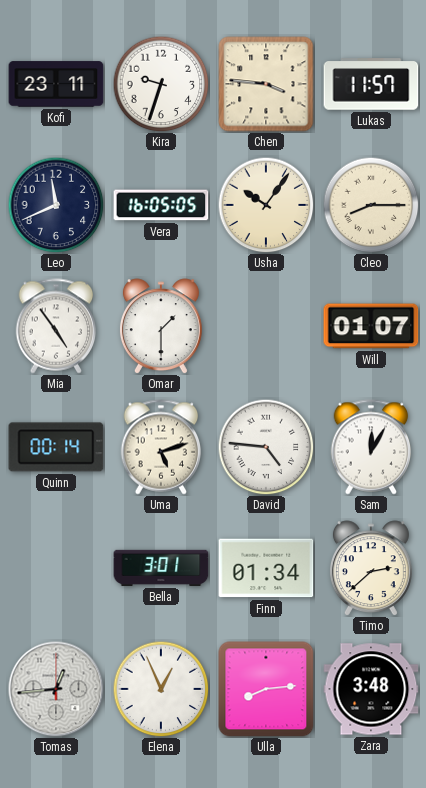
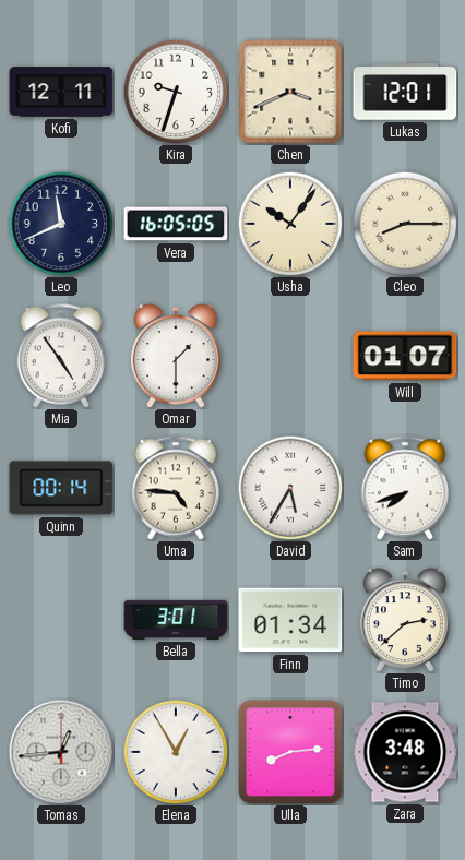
Kofi: 23:11 -> 12:11
Chen: 3:46 -> 3:41
Lukas: 11:57 -> 12:01
Uma: 5:12 -> 4:46
David: 4:46 -> 5:35
Sam: 12:05 -> 7:42
Elena: 12:56 -> 12:55
